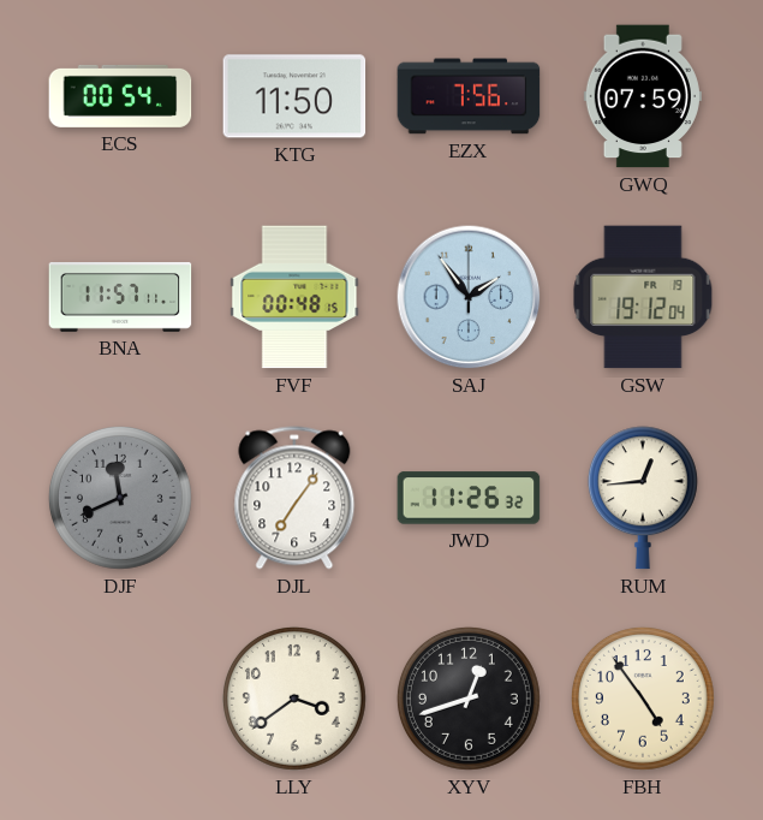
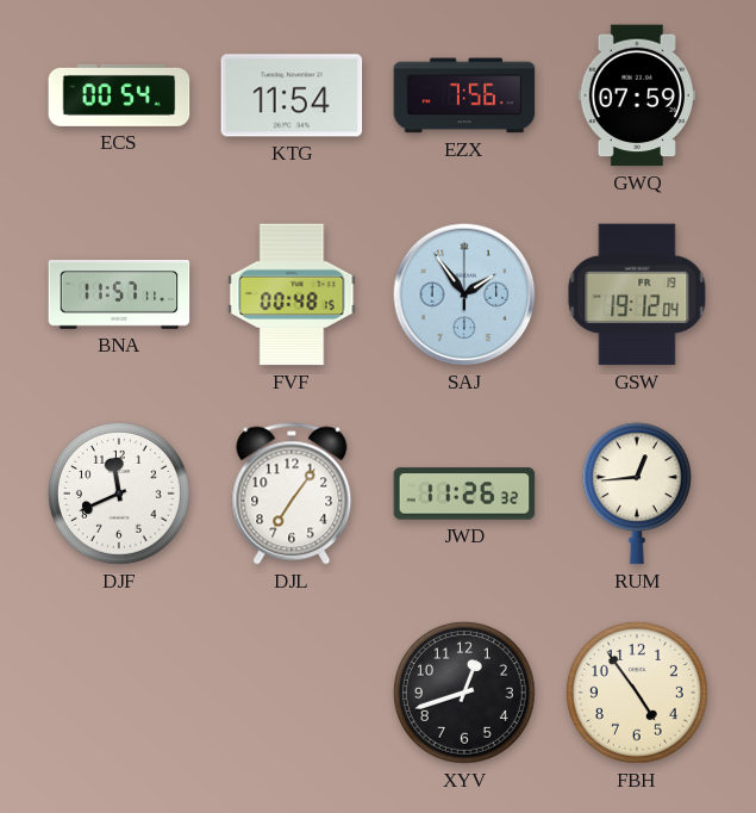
KTG: 11:50 -> 11:54
DJF dial: grey -> white
LLY: 3:39 -> none
